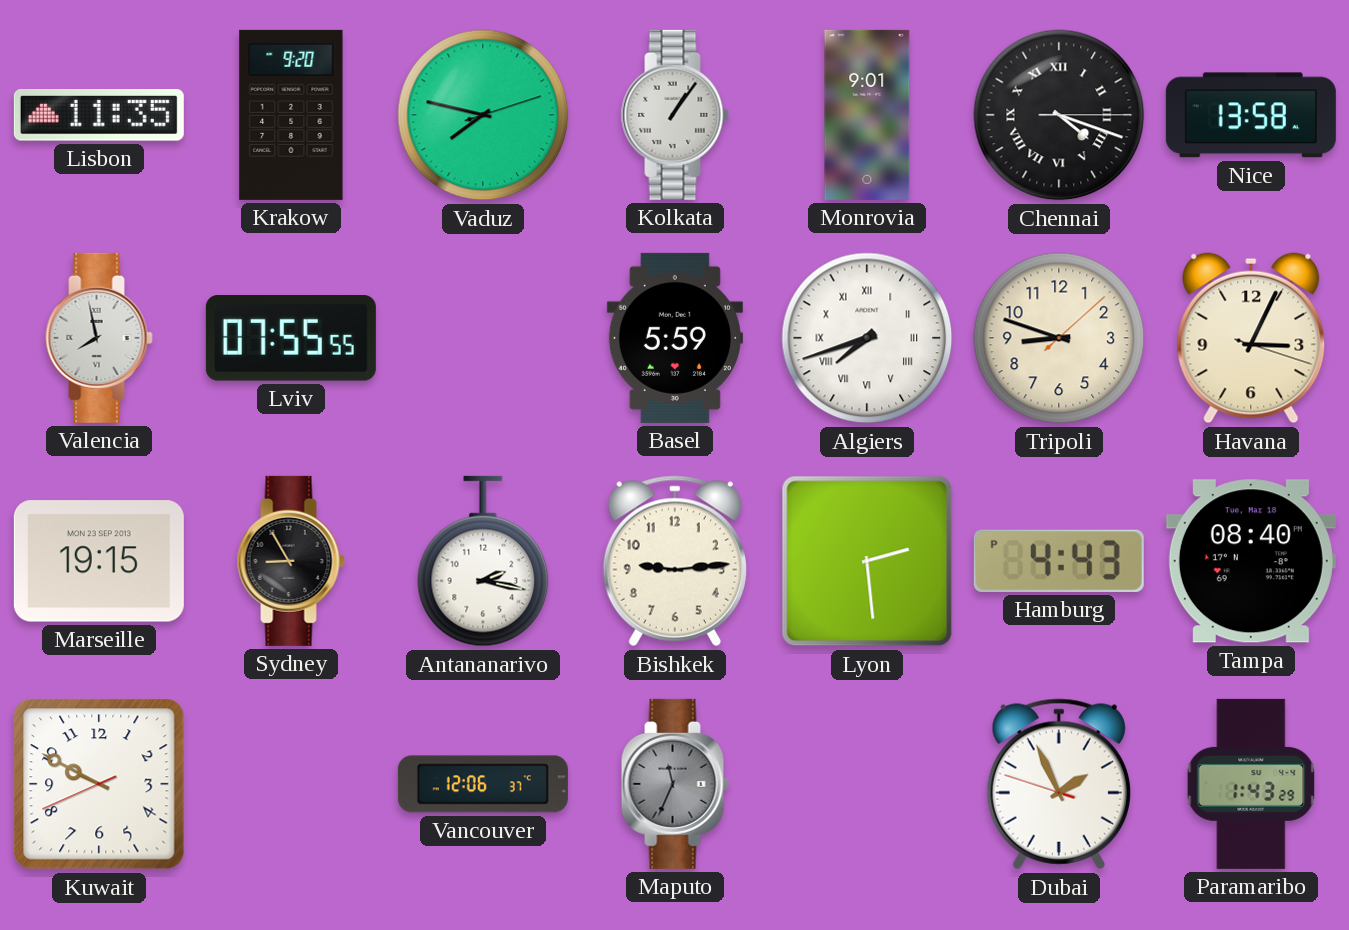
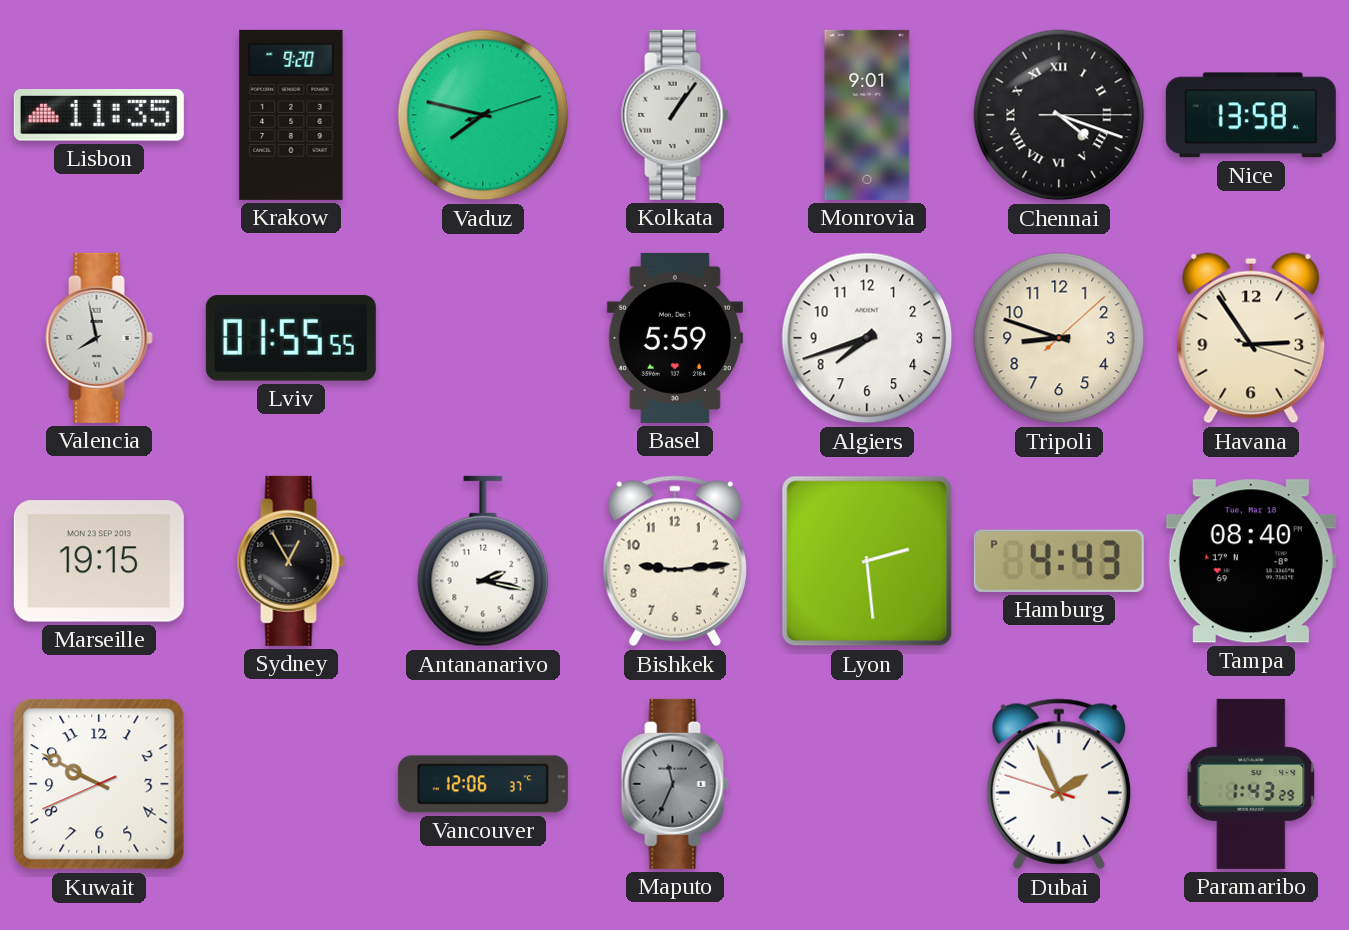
Lviv: 07:55 -> 01:55
Algiers numerals: Roman -> Arabic
Havana: 3:04 -> 2:54
Sydney: 8:55 -> 12:55
